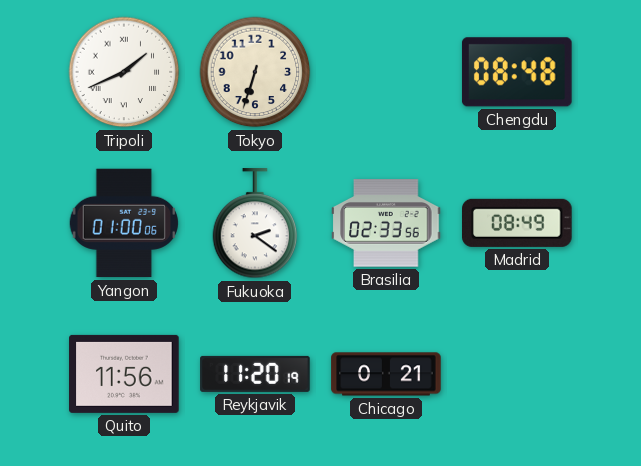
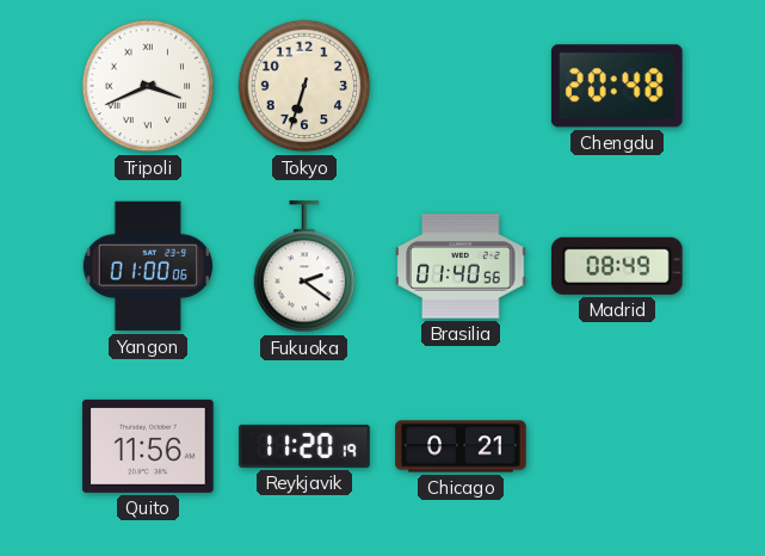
Tripoli: 1:41 -> 3:41
Chengdu: 08:48 -> 20:48
Brasilia: 02:33 -> 01:40
